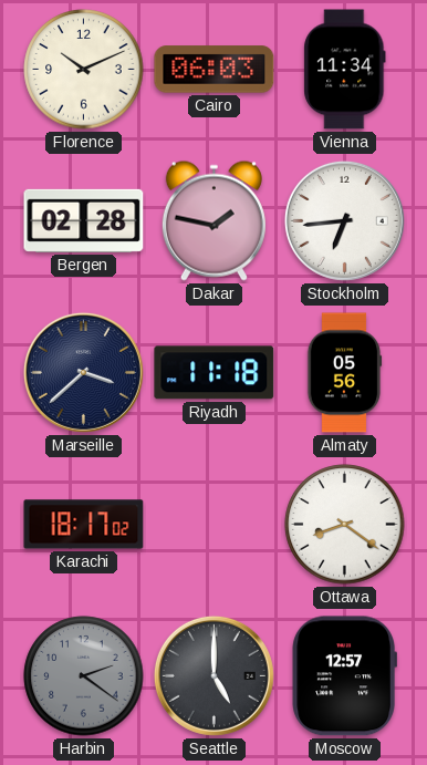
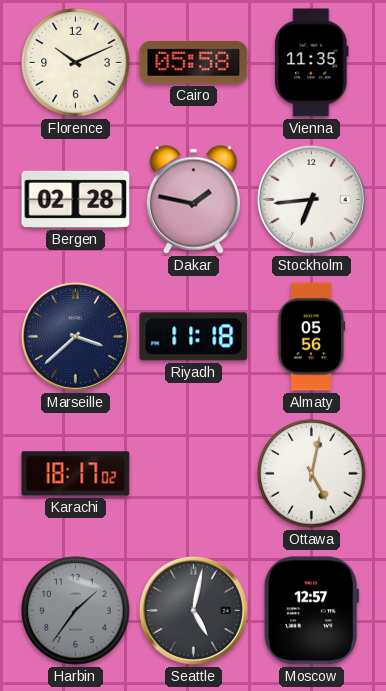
Cairo: 06:03 -> 05:58
Vienna: 11:34 -> 11:35
Ottawa: 8:21 -> 5:02
Harbin: 2:21 -> 1:36
Seattle: 5:00 -> 5:02
